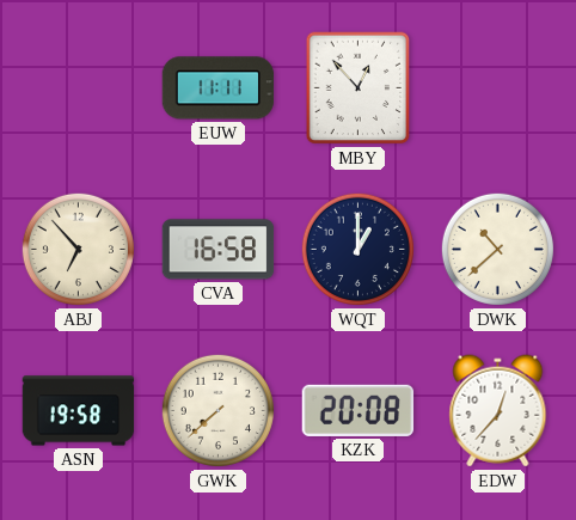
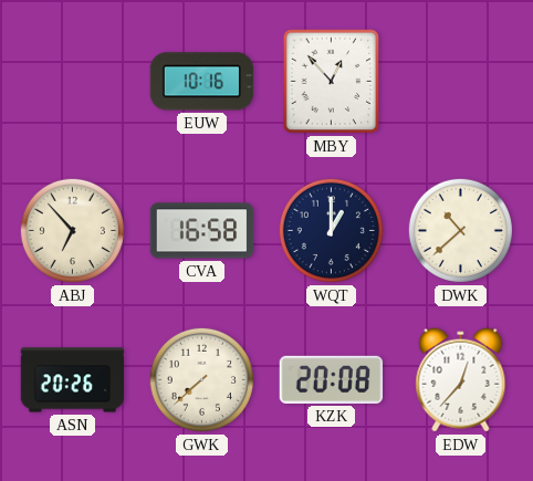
EUW: 11:11 -> 10:16
ASN: 19:58 -> 20:26
